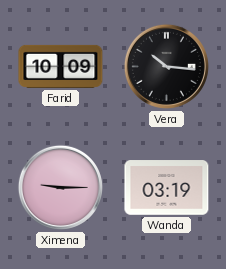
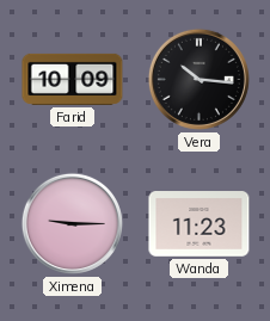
Wanda: 03:19 -> 11:23
